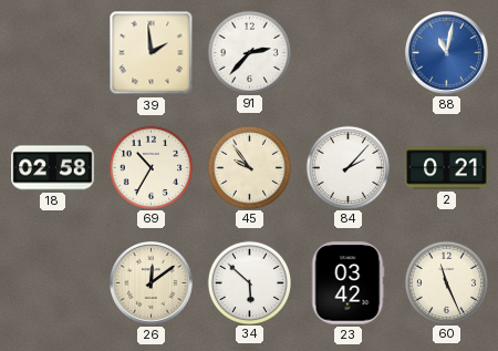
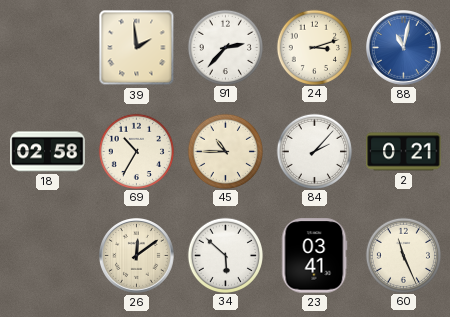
24: none -> 3:12
45: 9:54 -> 10:45
23: 03:42 -> 03:41
